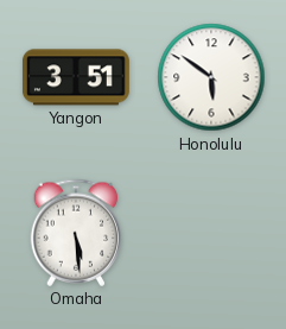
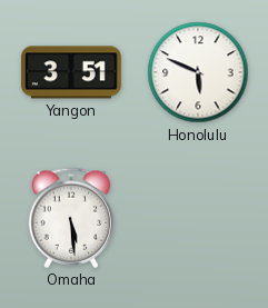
Honolulu: 5:51 -> 5:49
